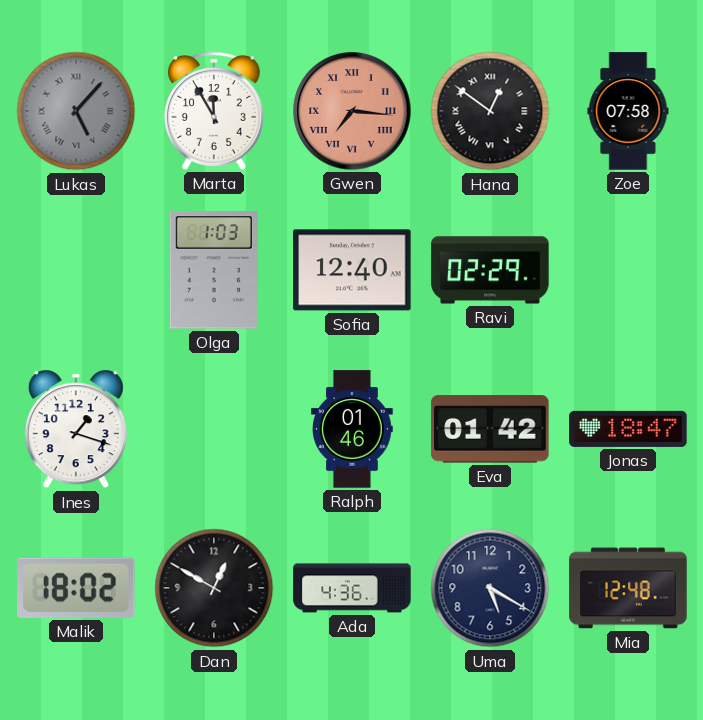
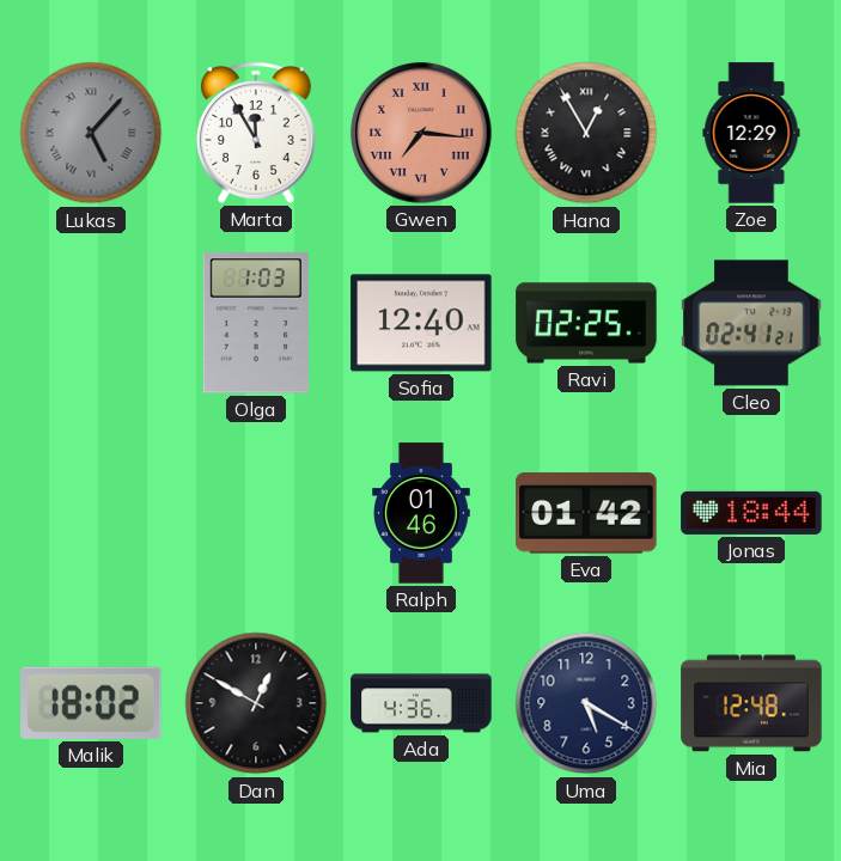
Hana: 12:51 -> 12:55
Zoe: 07:58 -> 12:29
Ravi: 02:29 -> 02:25
Cleo: none -> 02:41
Ines: 1:18 -> none
Jonas: 18:47 -> 18:44
